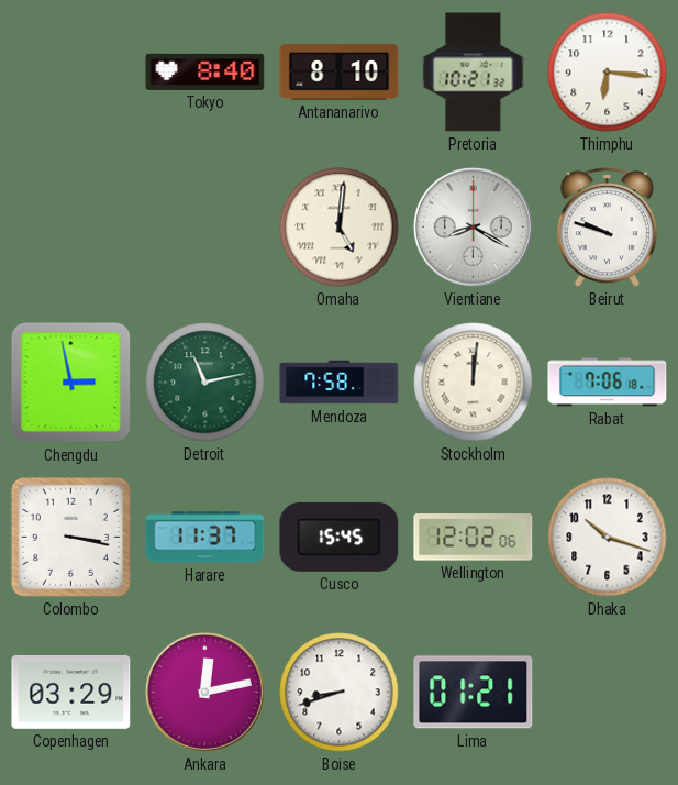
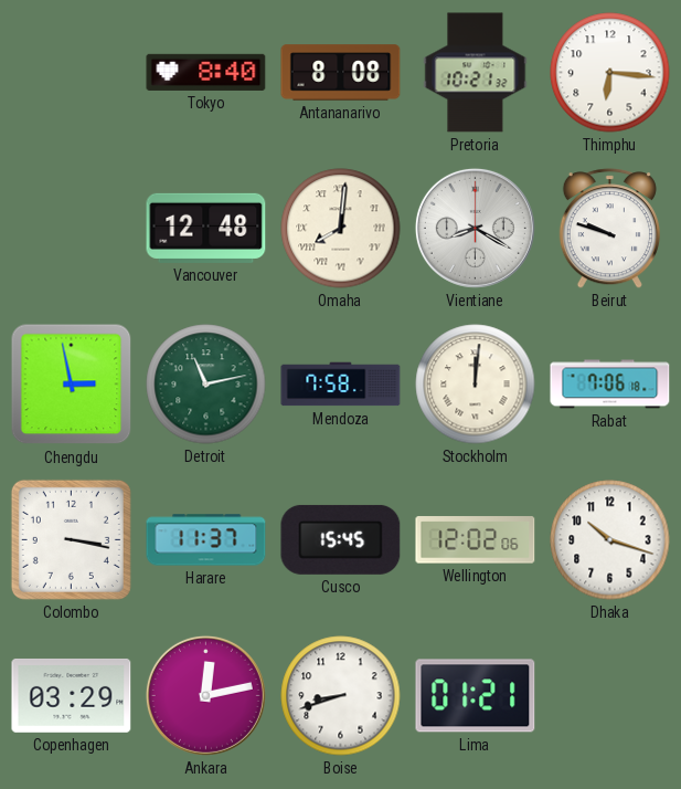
Antananarivo: 8:10 -> 8:08
Vancouver: none -> 12:48
Omaha: 5:01 -> 8:01
